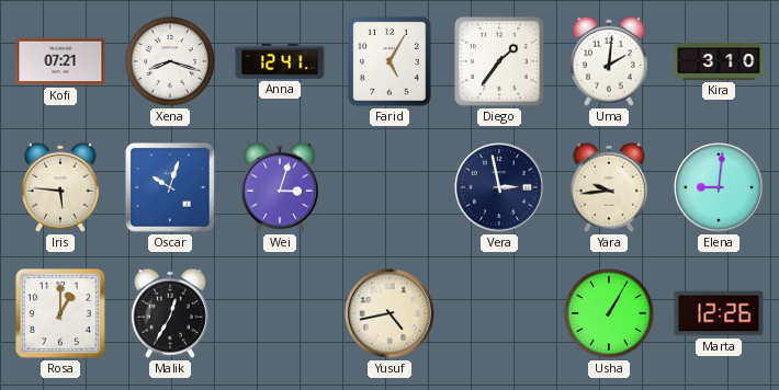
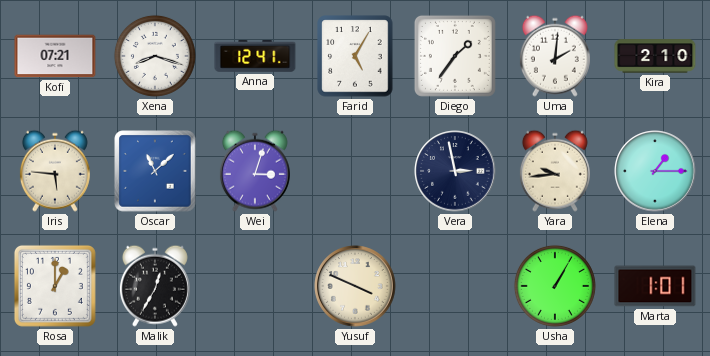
Kira: 3:10 -> 2:10
Oscar: 10:03 -> 11:08
Elena: 9:01 -> 1:15
Yusuf: 4:43 -> 3:49
Marta: 12:26 -> 1:01
